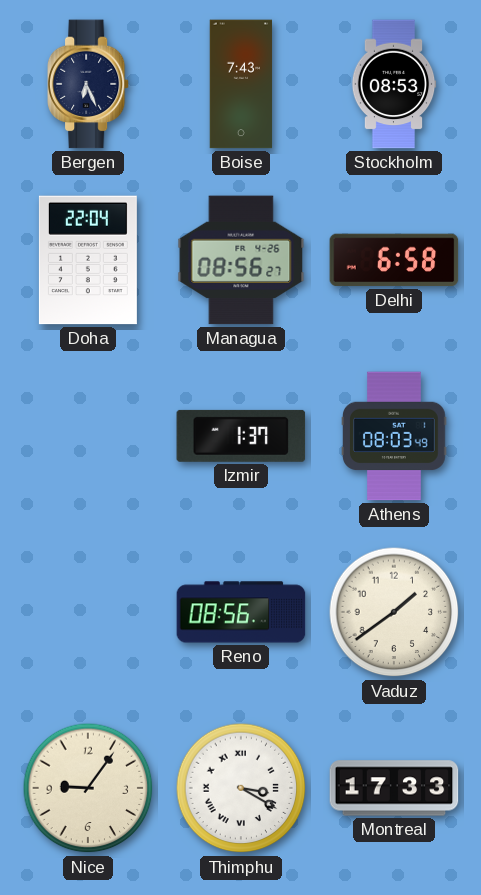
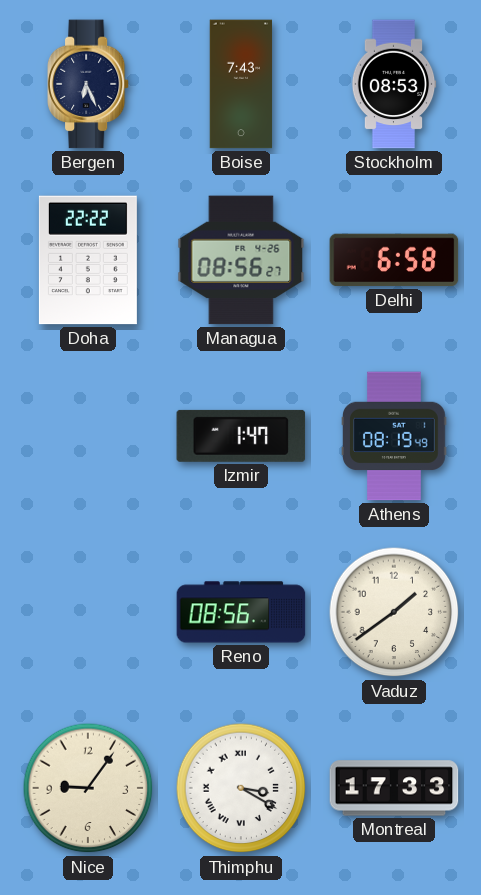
Doha: 22:04 -> 22:22
Izmir: 1:37 -> 1:47
Athens: 08:03 -> 08:19
